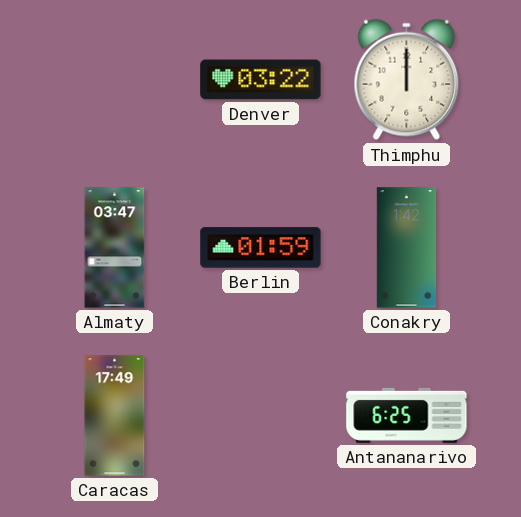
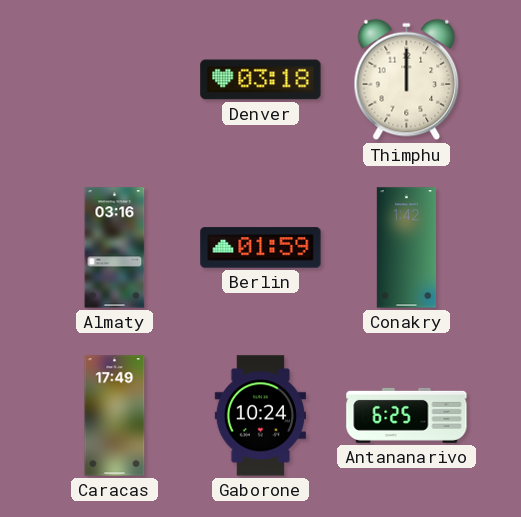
Denver: 03:22 -> 03:18
Almaty: 03:47 -> 03:16
Gaborone: none -> 10:24
